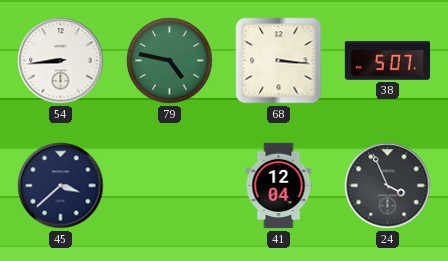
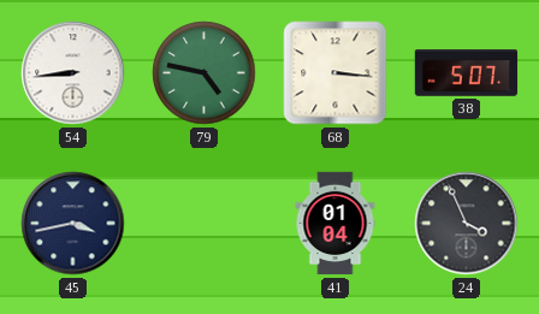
45: 3:38 -> 3:43
41: 12:04 -> 01:04
